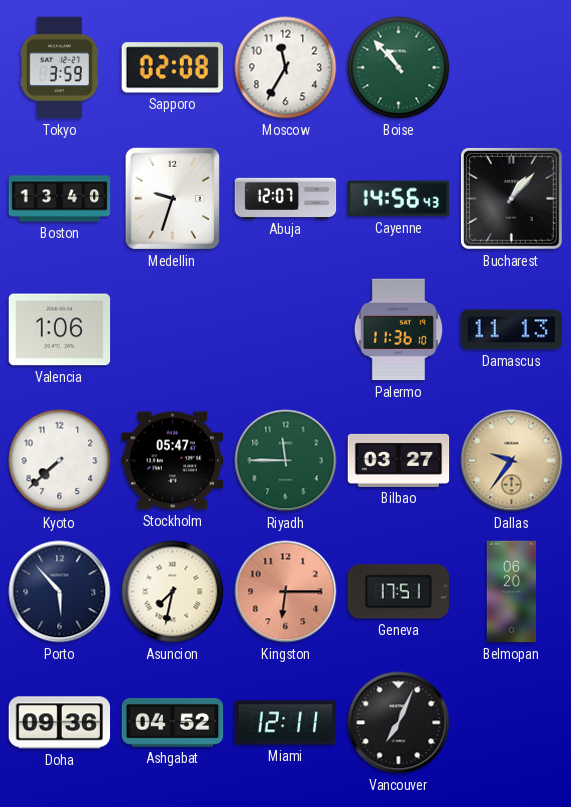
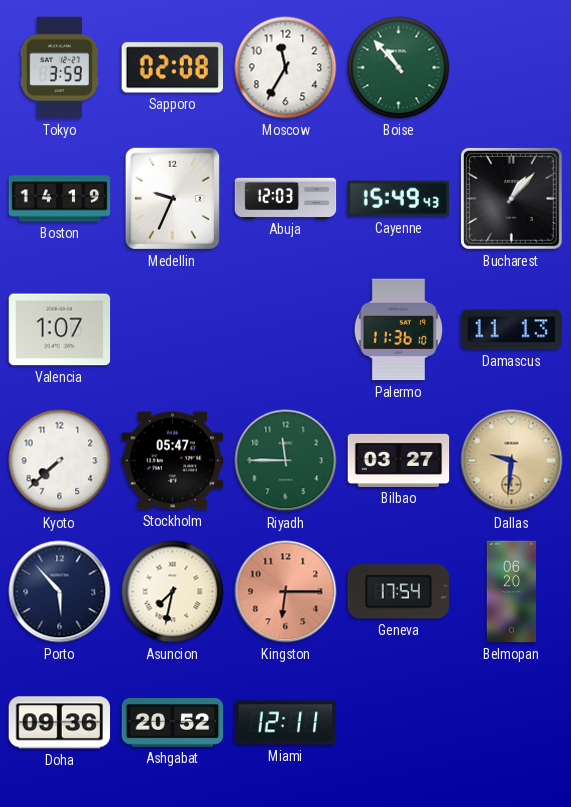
Boston: 13:40 -> 14:19
Medellin: 9:33 -> 9:34
Abuja: 12:07 -> 12:03
Cayenne: 14:56 -> 15:49
Valencia: 1:06 -> 1:07
Dallas: 9:36 -> 9:31
Geneva: 17:51 -> 17:54
Ashgabat: 04:52 -> 20:52
Vancouver: 7:04 -> none
